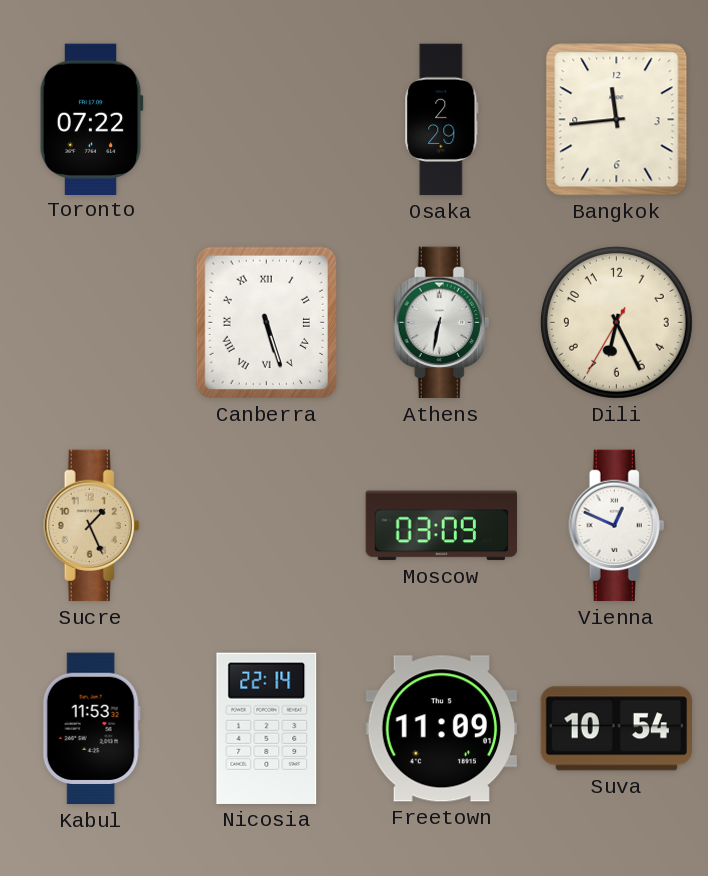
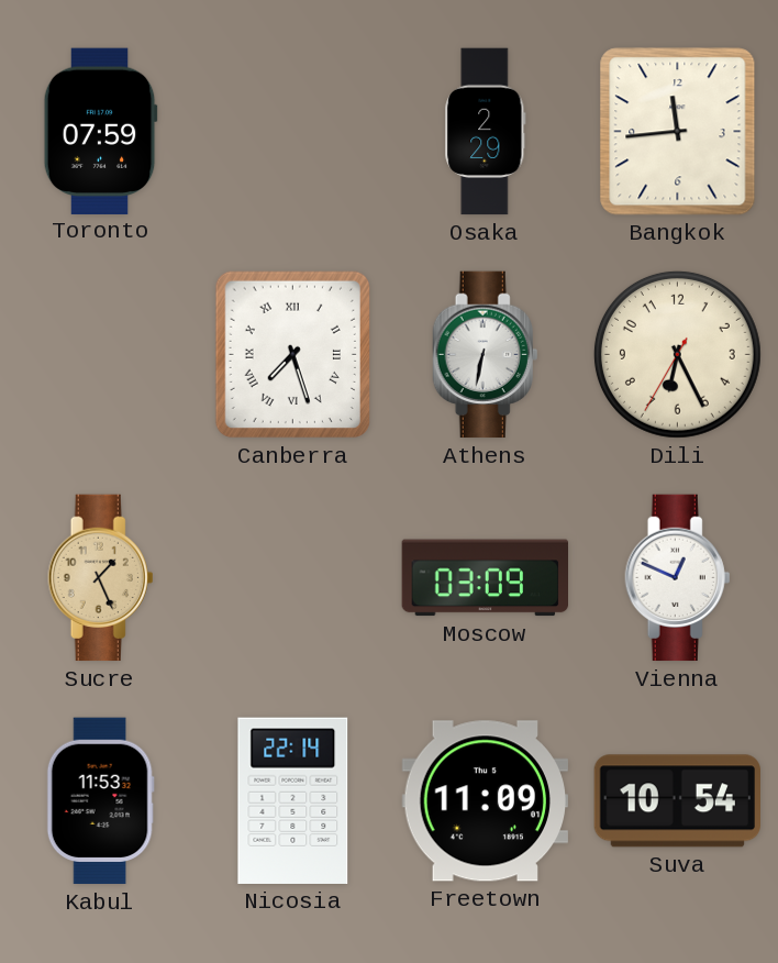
Toronto: 07:22 -> 07:59
Canberra: 5:27 -> 7:27
